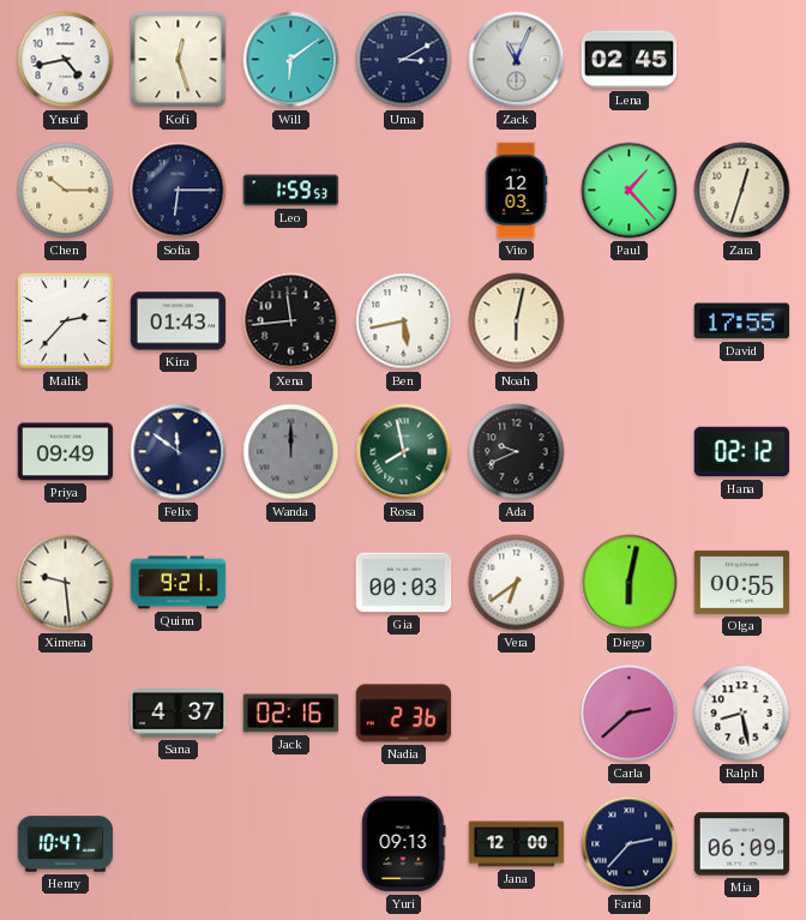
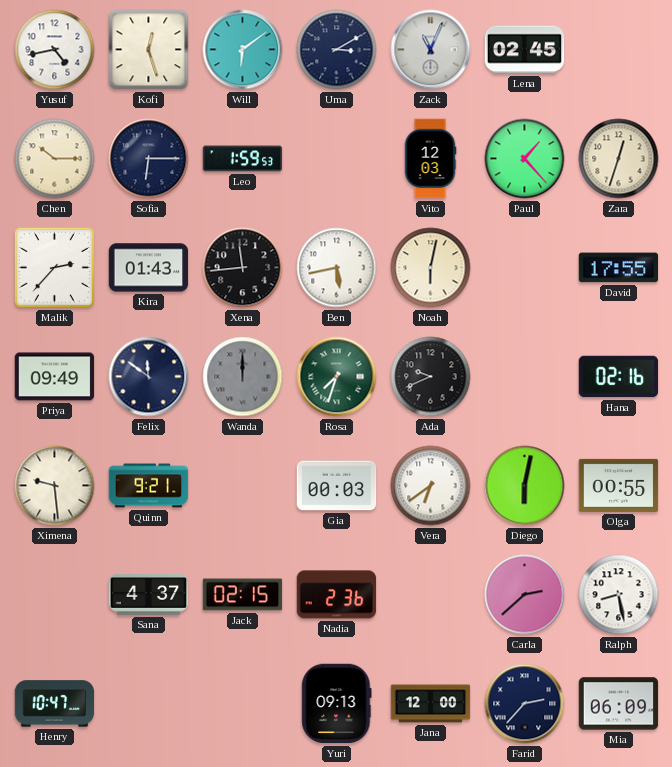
Rosa: 7:58 -> 7:33
Hana: 02:12 -> 02:16
Jack: 02:16 -> 02:15
